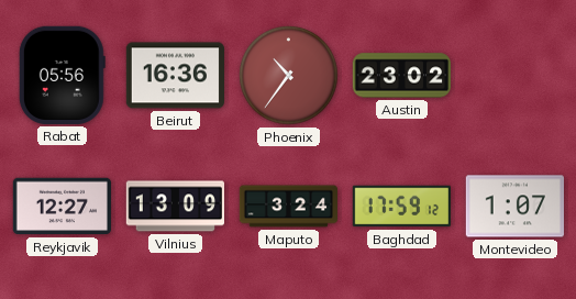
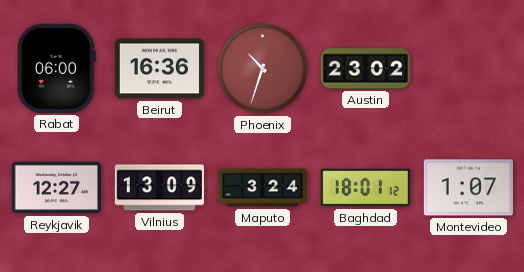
Rabat: 05:56 -> 06:00
Phoenix: 10:36 -> 10:33
Baghdad: 17:59 -> 18:01
